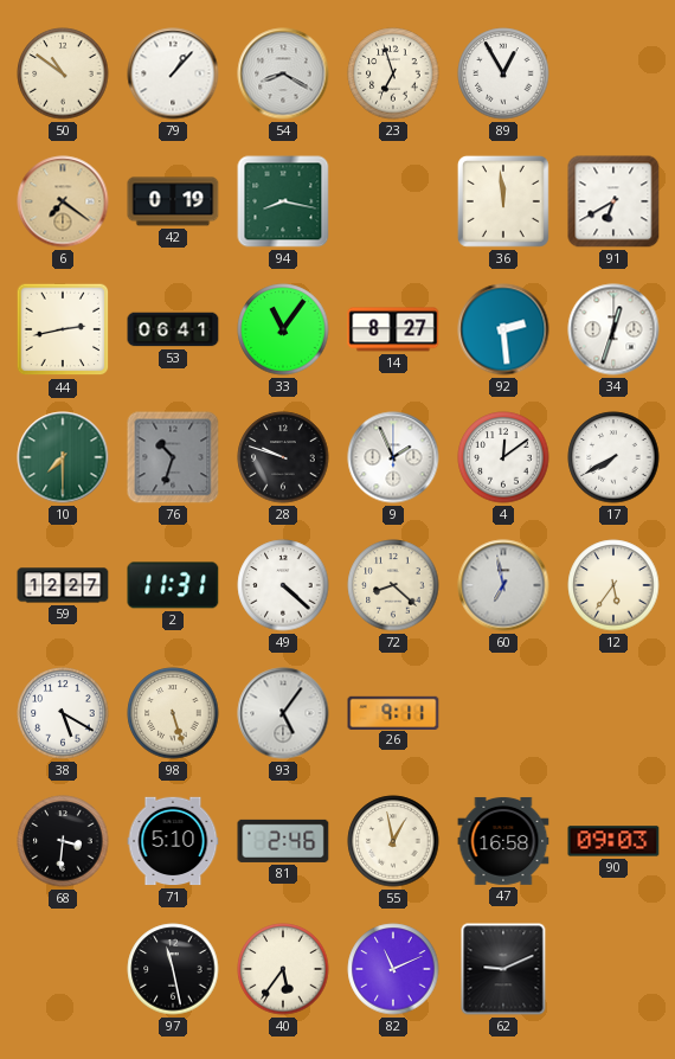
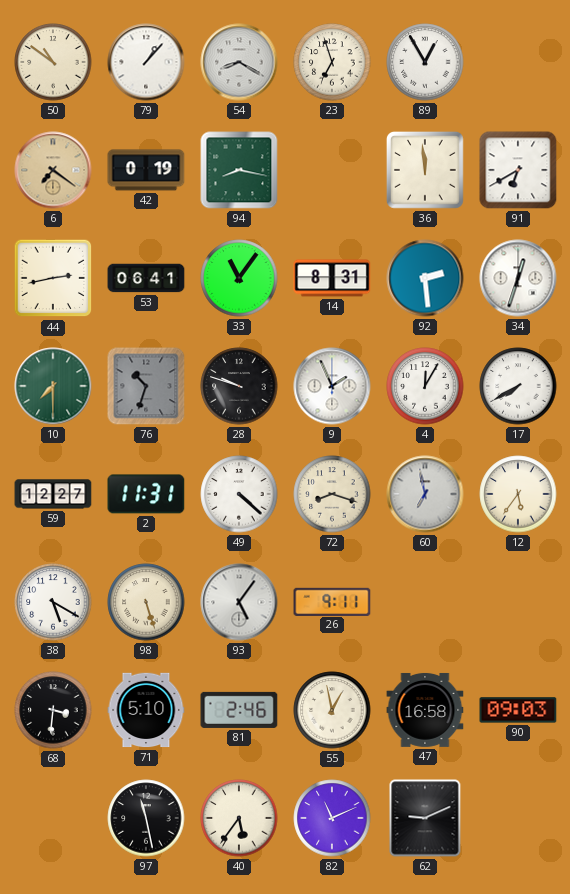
14: 8:27 -> 8:31
4: 12:09 -> 12:05
72: 8:22 -> 8:18
